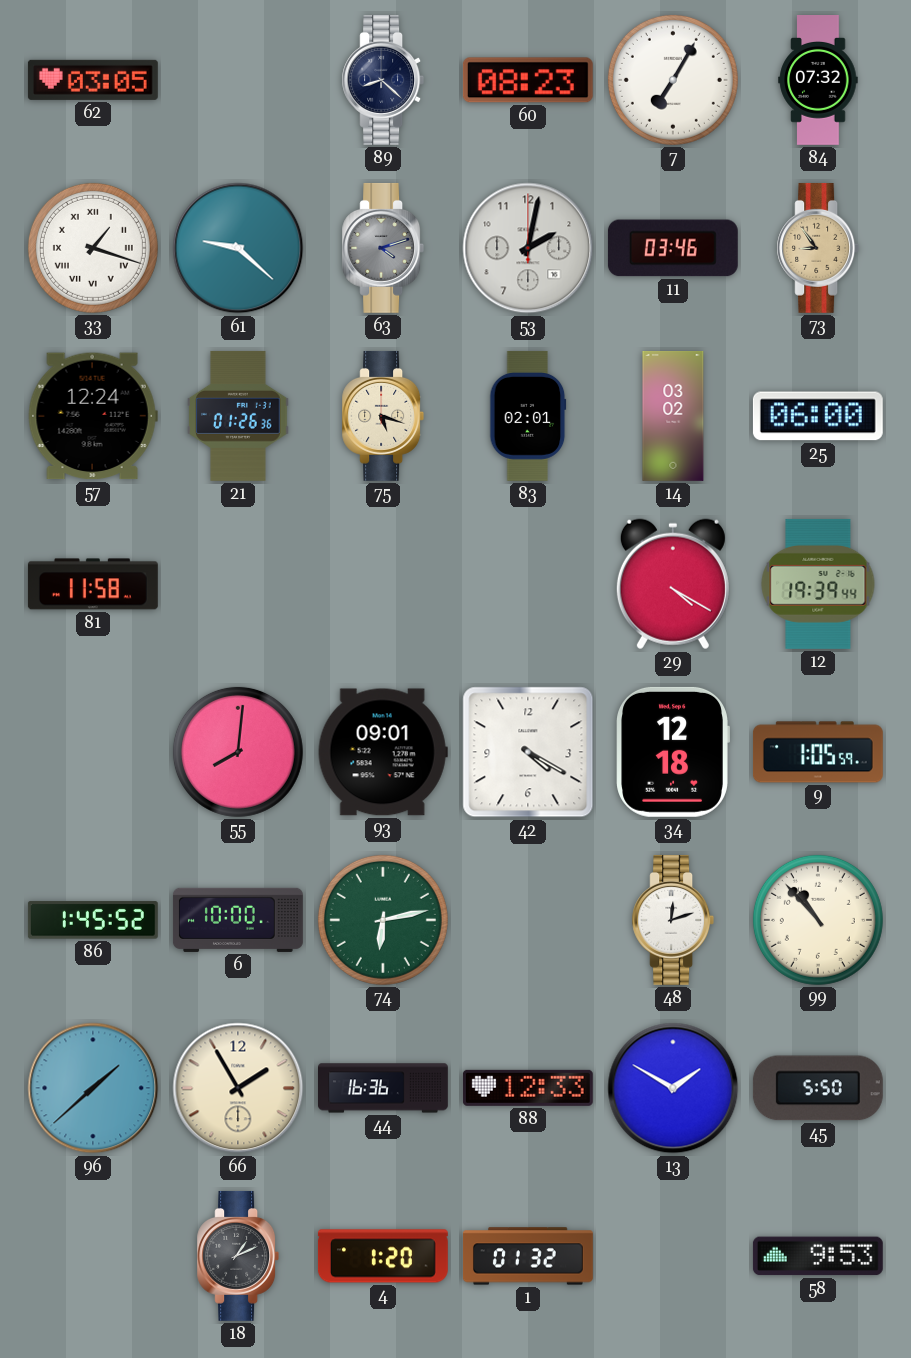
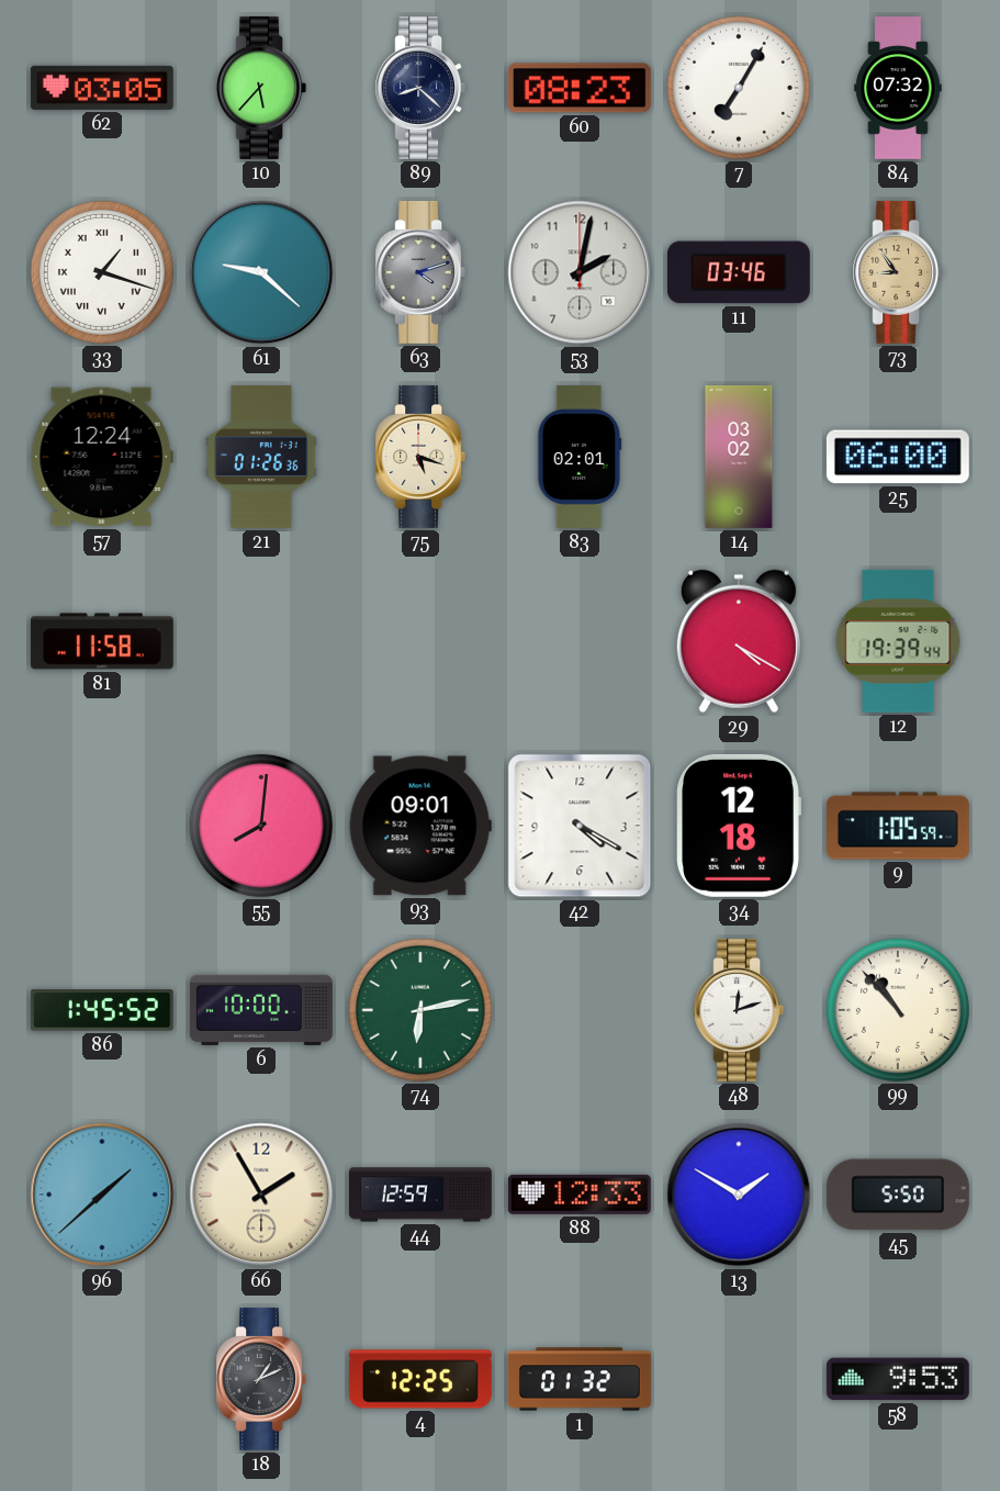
10: none -> 5:37
44: 16:36 -> 12:59
4: 1:20 -> 12:25
